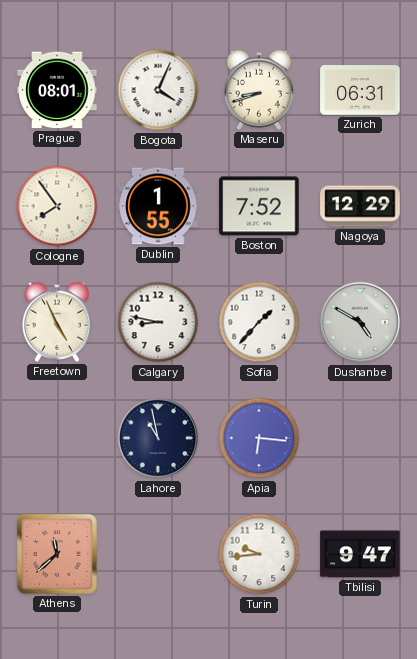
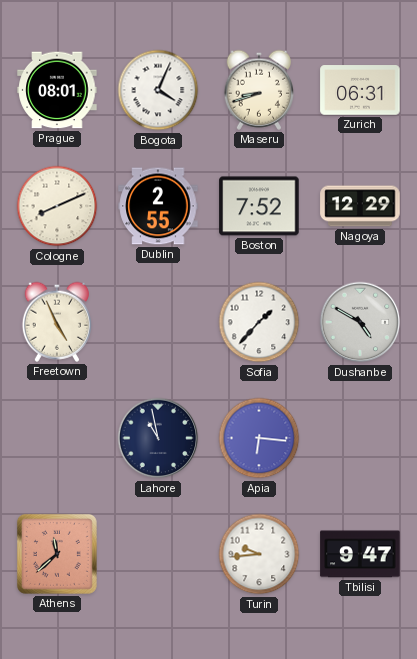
Cologne: 7:54 -> 8:11
Dublin: 1:55 -> 2:55
Calgary: 8:47 -> none
